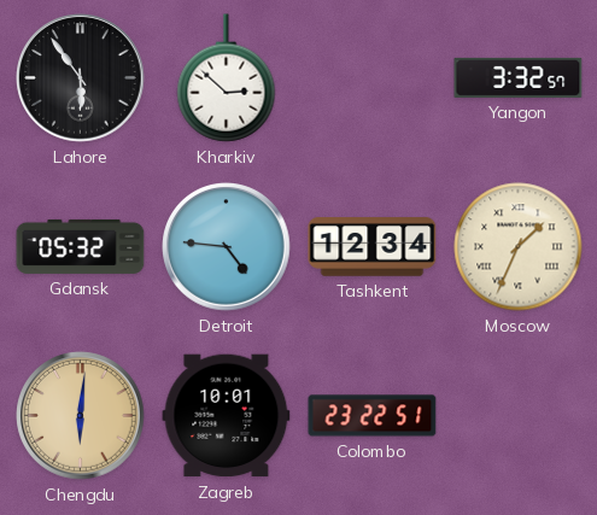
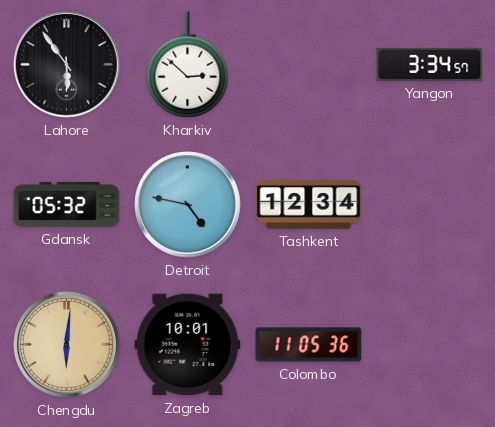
Yangon: 3:32 -> 3:34
Detroit: 4:46 -> 4:47
Moscow: 1:34 -> none
Colombo: 23:22 -> 11:05
